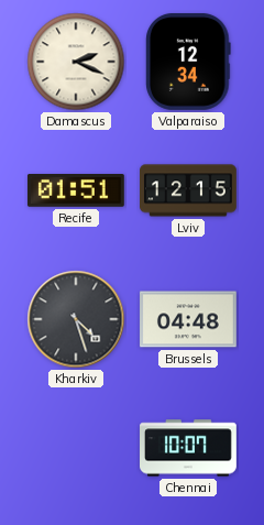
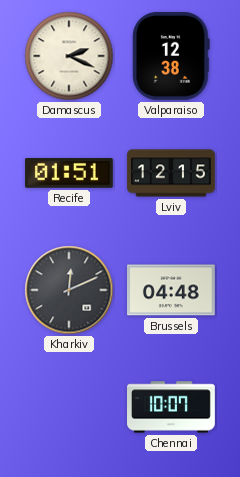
Valparaiso: 12:34 -> 12:38
Kharkiv: 4:27 -> 12:11
